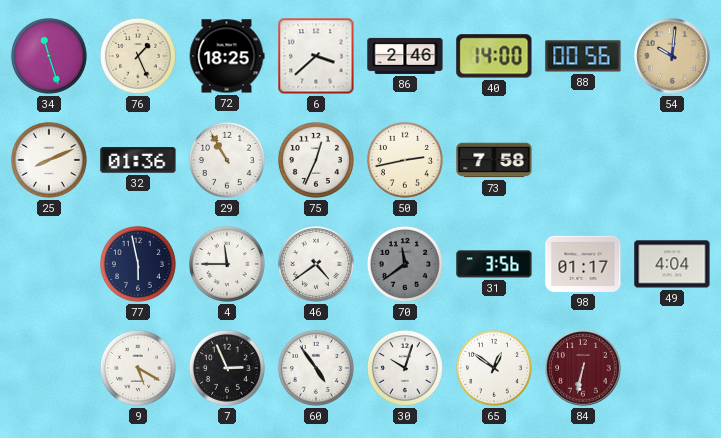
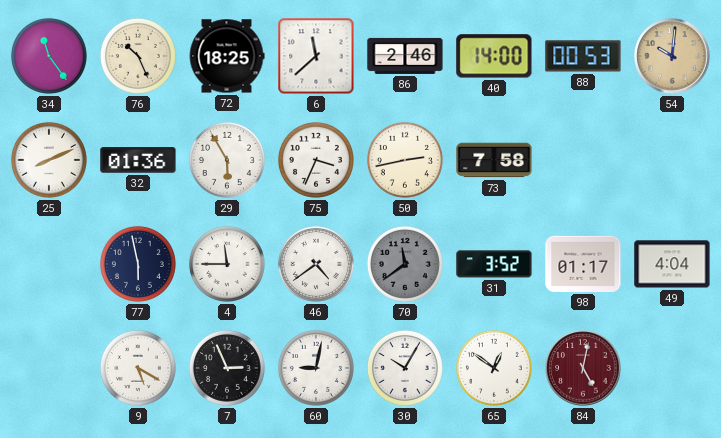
34: 11:27 -> 11:24
76: 1:26 -> 10:26
6: 3:38 -> 11:38
88: 00:56 -> 00:53
29: 10:55 -> 5:55
75: 12:34 -> 3:34
31: 3:56 -> 3:52
60: 4:54 -> 9:02
30: 10:03 -> 10:05
84: 6:32 -> 5:02
